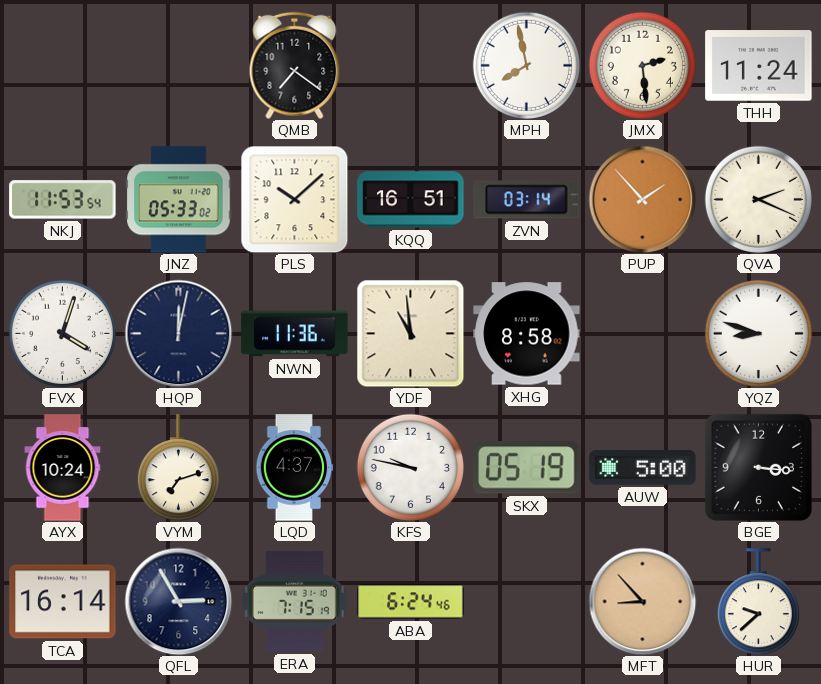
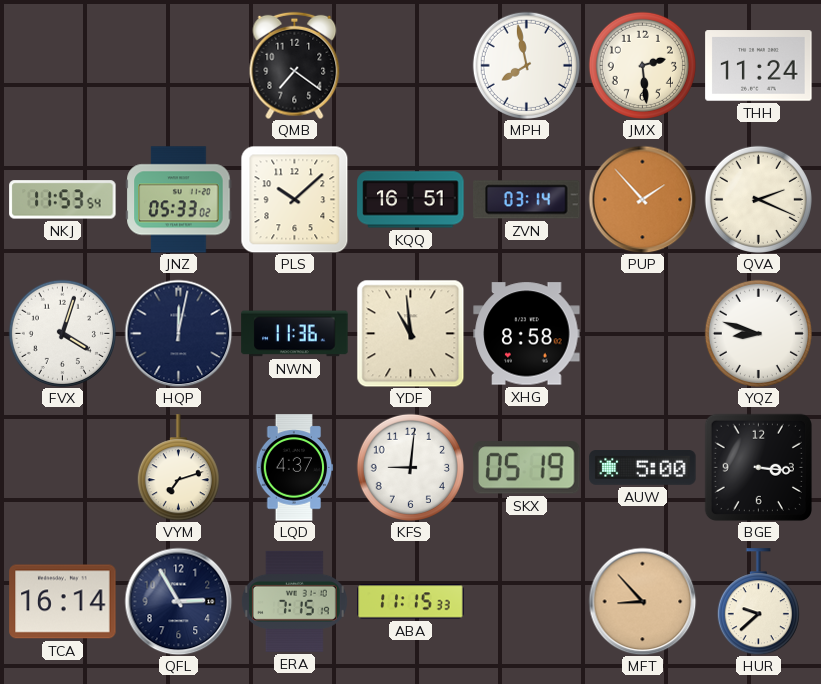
AYX: 10:24 -> none
KFS: 9:47 -> 9:01
ABA: 6:24 -> 11:15
